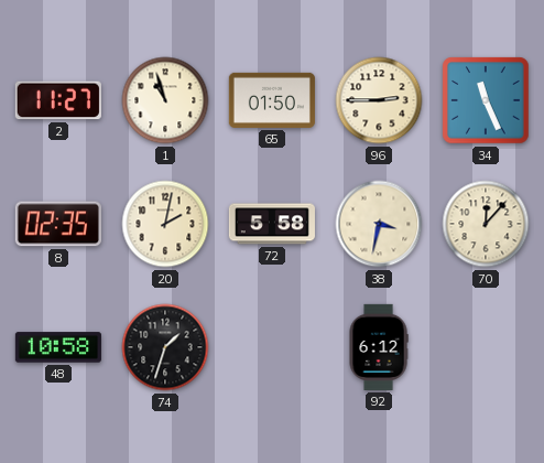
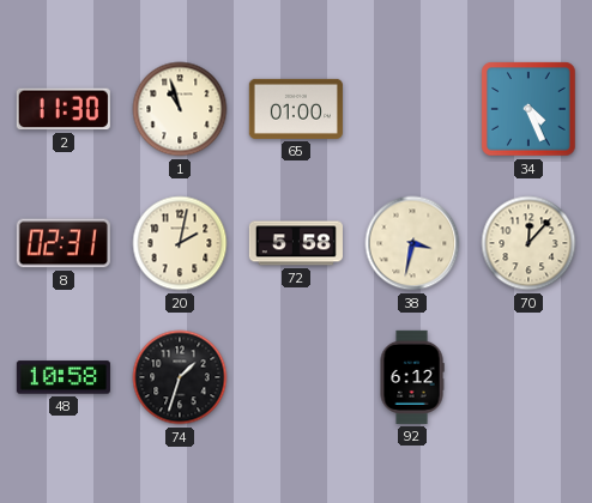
2: 11:27 -> 11:30
65: 01:50 -> 01:00
96: 2:45 -> none
34: 11:26 -> 4:26
8: 02:35 -> 02:31
